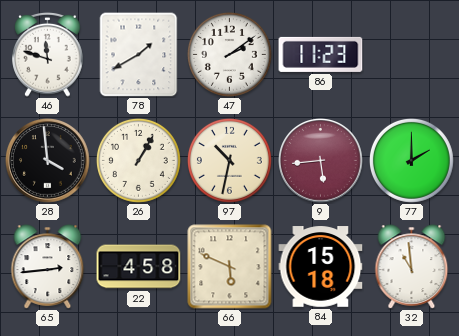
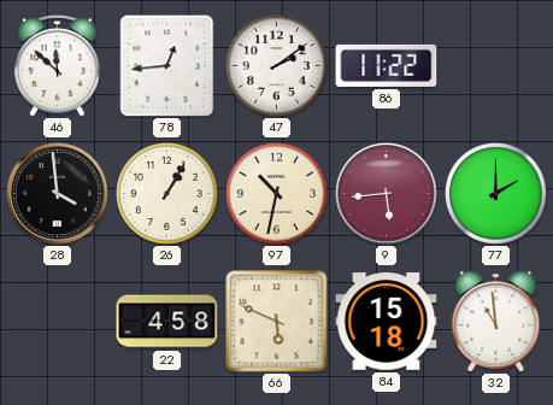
46: 11:48 -> 11:52
78: 1:40 -> 12:44
86: 11:23 -> 11:22
65: 2:44 -> none
